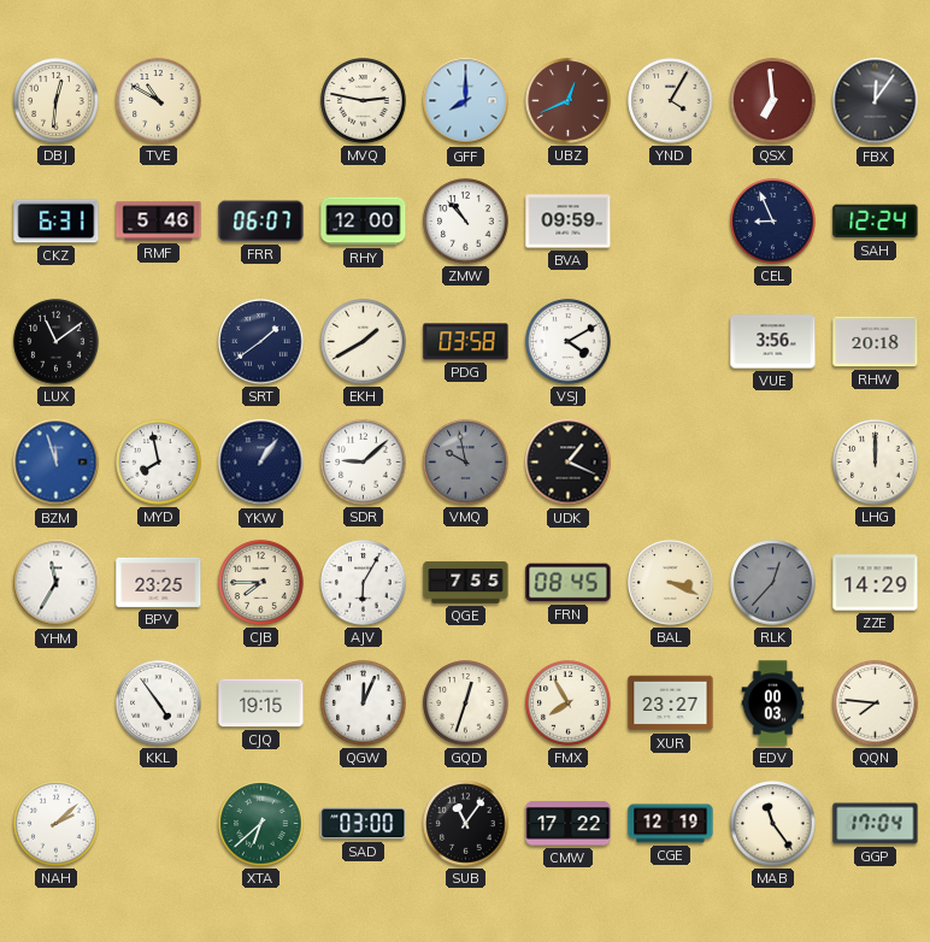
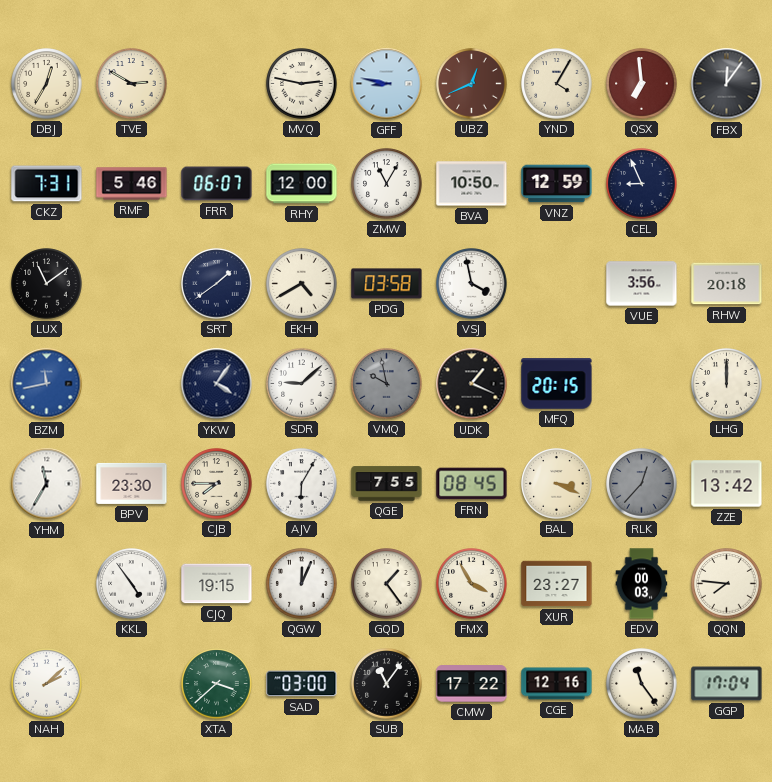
DBJ: 12:31 -> 12:35
TVE: 10:50 -> 2:50
GFF: 8:00 -> 8:47
CKZ: 6:31 -> 7:31
ZMW: 10:53 -> 11:05
BVA: 09:59 -> 10:50
VNZ: none -> 12:59
SAH: 12:24 -> none
EKH: 1:40 -> 4:40
VSJ: 4:10 -> 3:58
BZM: 11:57 -> 11:43
MYD: 7:58 -> none
YKW: 1:06 -> 4:06
MFQ: none -> 20:15
BPV: 23:25 -> 23:30
ZZE: 14:29 -> 13:42
GQD: 12:33 -> 1:24
FMX: 7:55 -> 3:55
XTA: 6:38 -> 3:38
CGE: 12:19 -> 12:16
